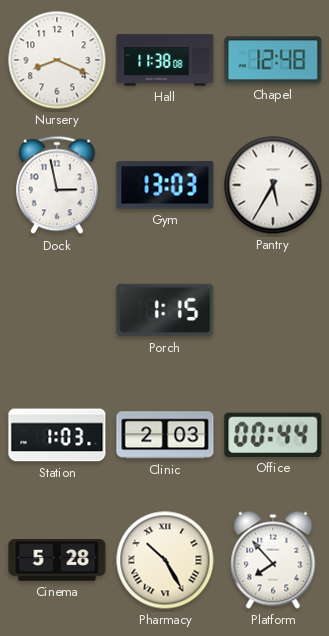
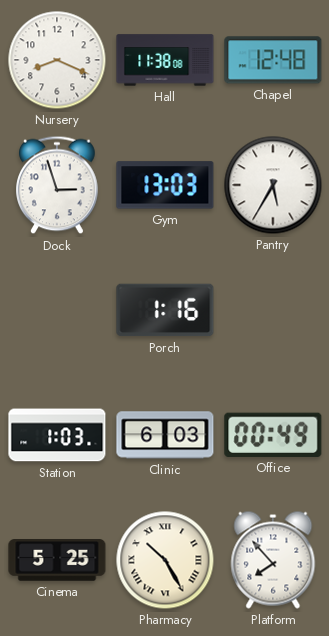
Dock: 2:58 -> 2:57
Porch: 1:15 -> 1:16
Clinic: 2:03 -> 6:03
Office: 00:44 -> 00:49
Cinema: 5:28 -> 5:25
